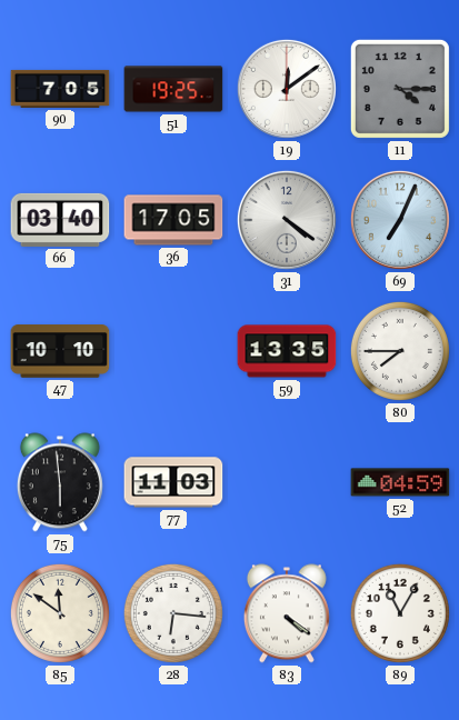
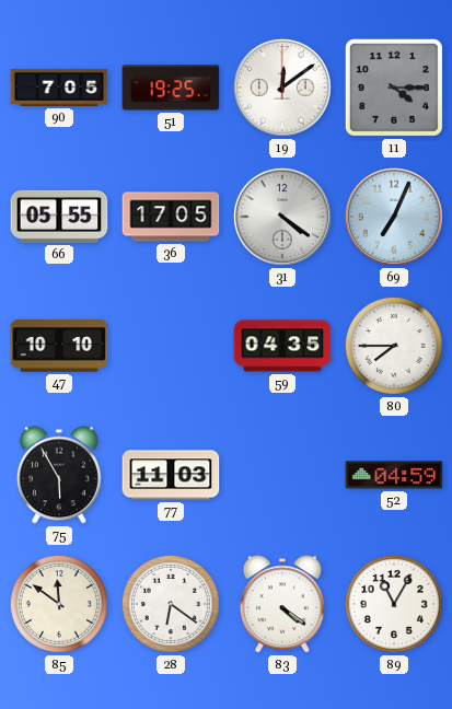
66: 03:40 -> 05:55
59: 13:35 -> 04:35
75: 5:59 -> 5:55
28: 6:16 -> 6:21
